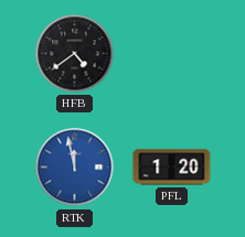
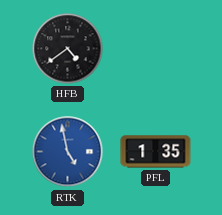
RTK: 11:58 -> 4:58
PFL: 1:20 -> 1:35
